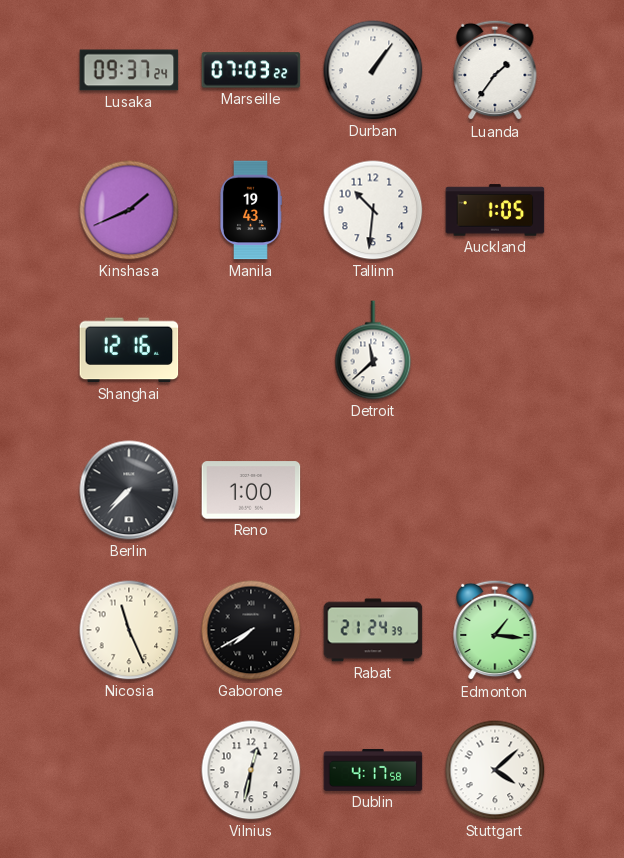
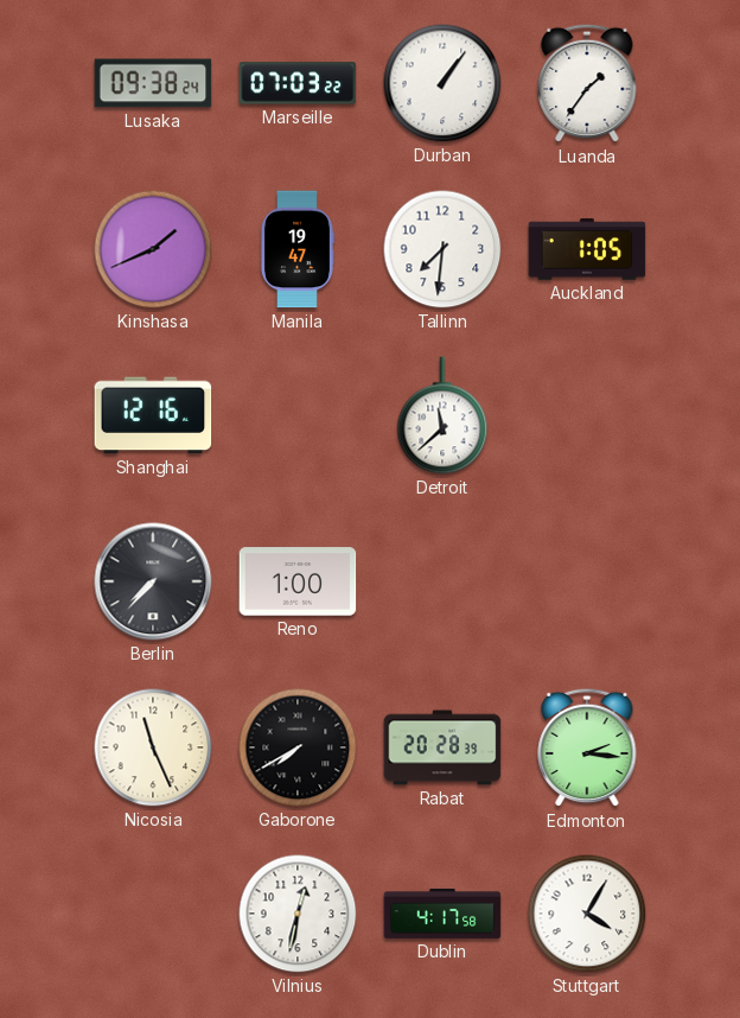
Lusaka: 09:37 -> 09:38
Manila: 19:43 -> 19:47
Tallinn: 10:31 -> 7:31
Rabat: 21:24 -> 20:28
Edmonton: 1:16 -> 2:16
Stuttgart: 4:08 -> 4:05
